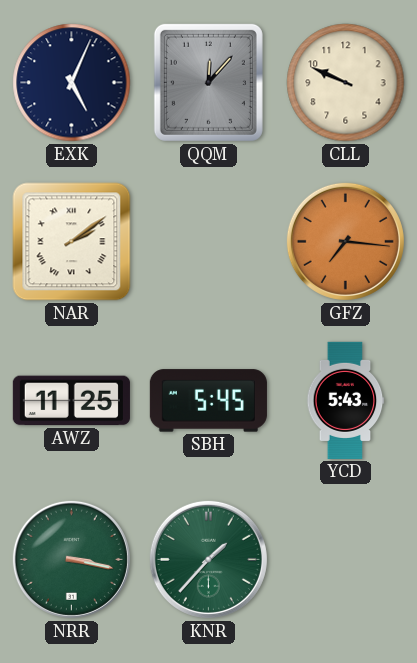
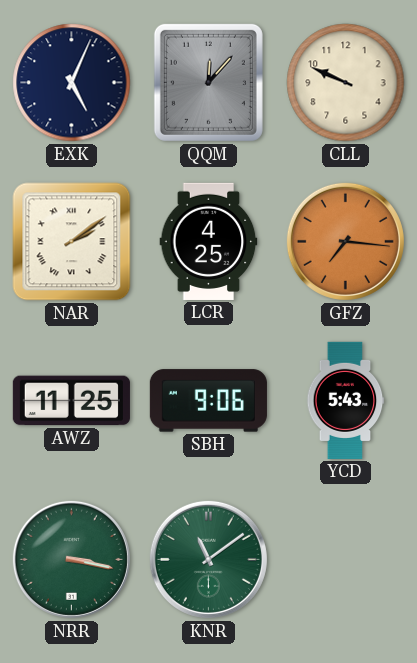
LCR: none -> 4:25
SBH: 5:45 -> 9:06
KNR: 1:37 -> 11:09
